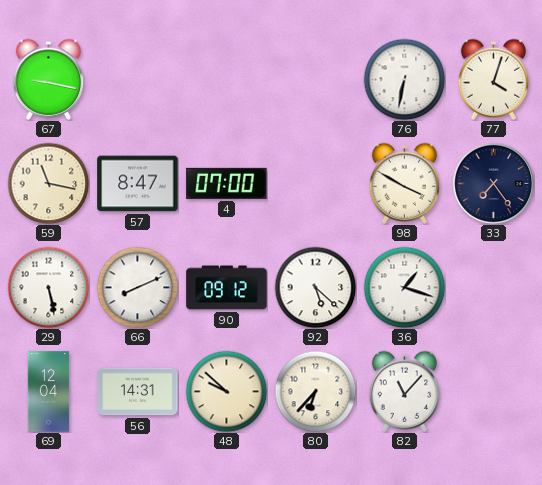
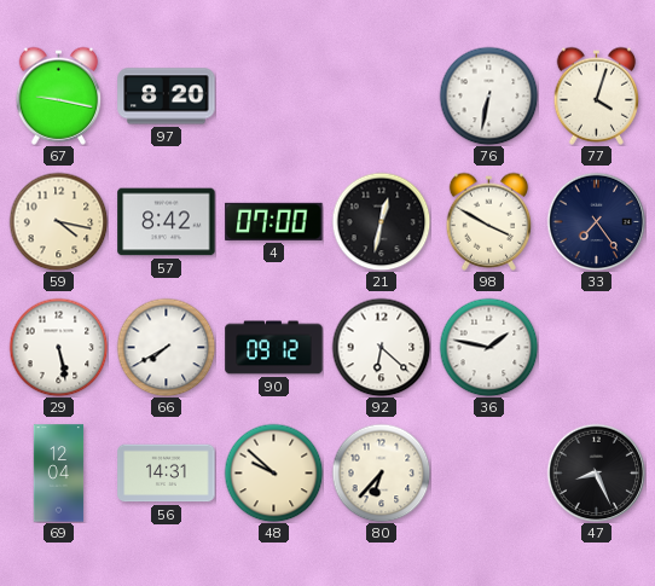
97: none -> 8:20
59: 11:17 -> 4:17
57: 8:47 -> 8:42
21: none -> 12:32
66: 8:11 -> 7:40
92: 5:22 -> 6:22
36: 1:18 -> 1:47
82: 11:07 -> none
47: none -> 8:26
